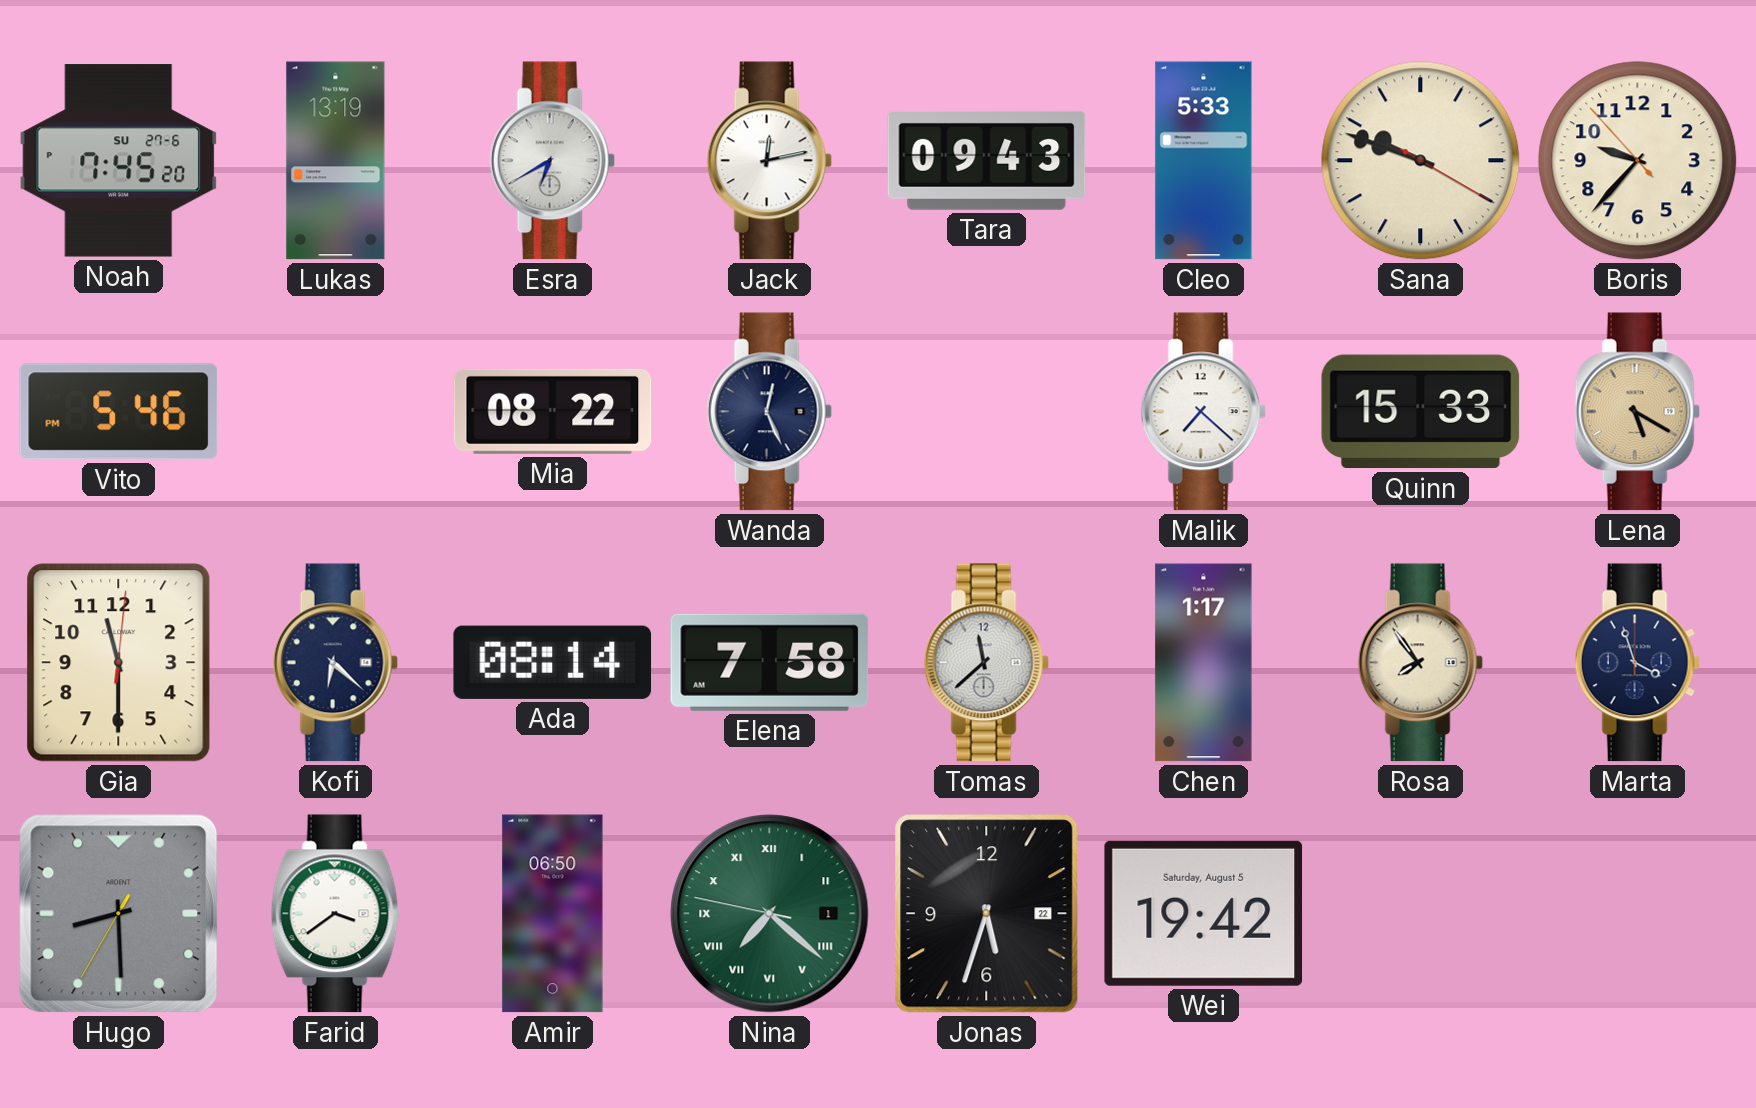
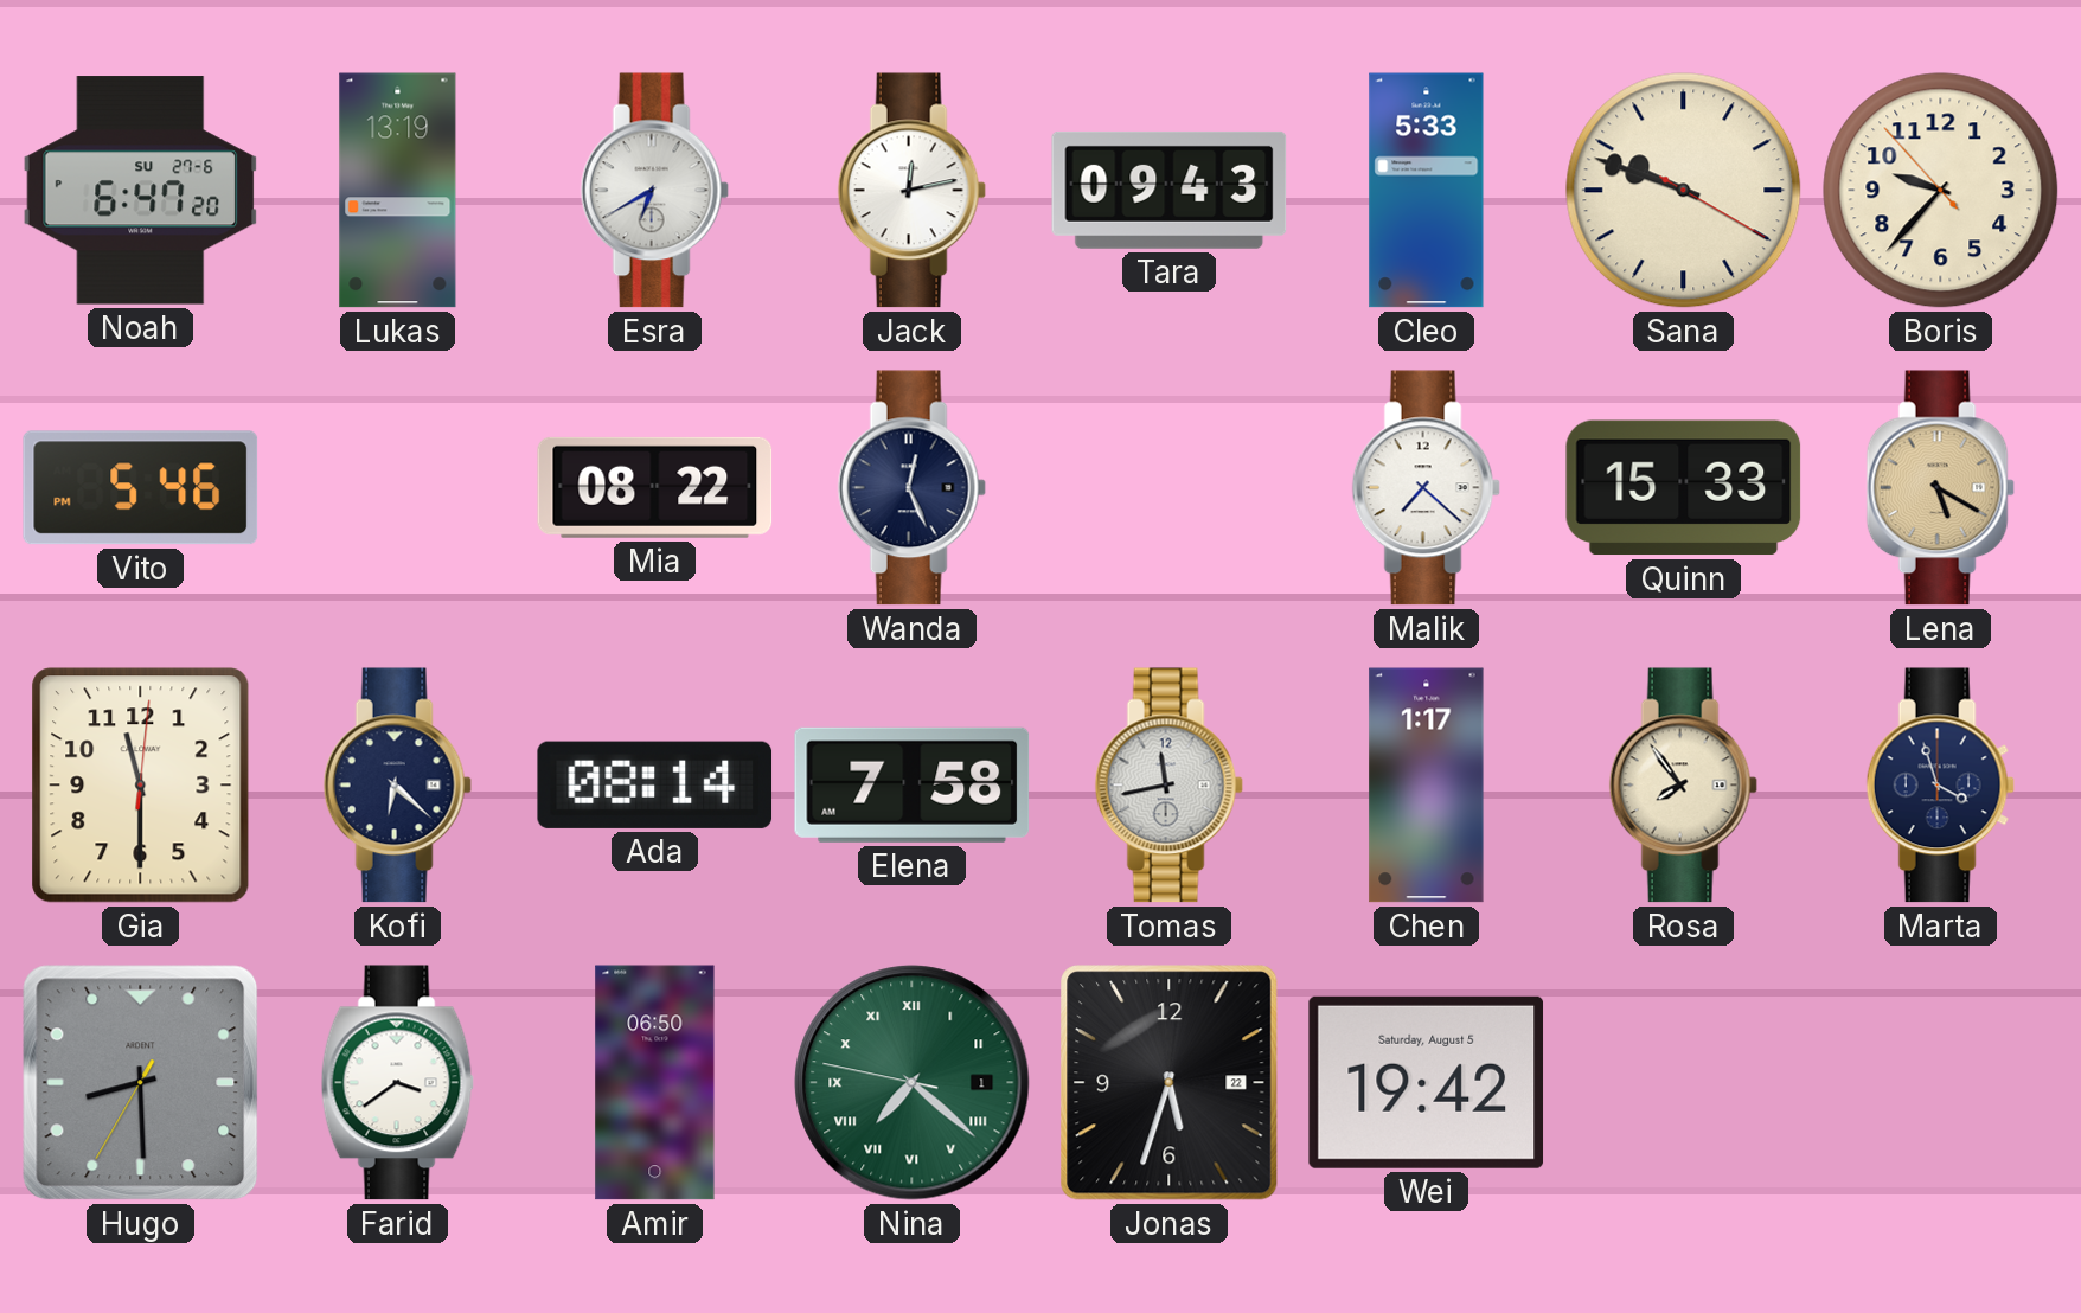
Noah: 7:45 -> 6:47
Tomas: 11:38 -> 11:43
